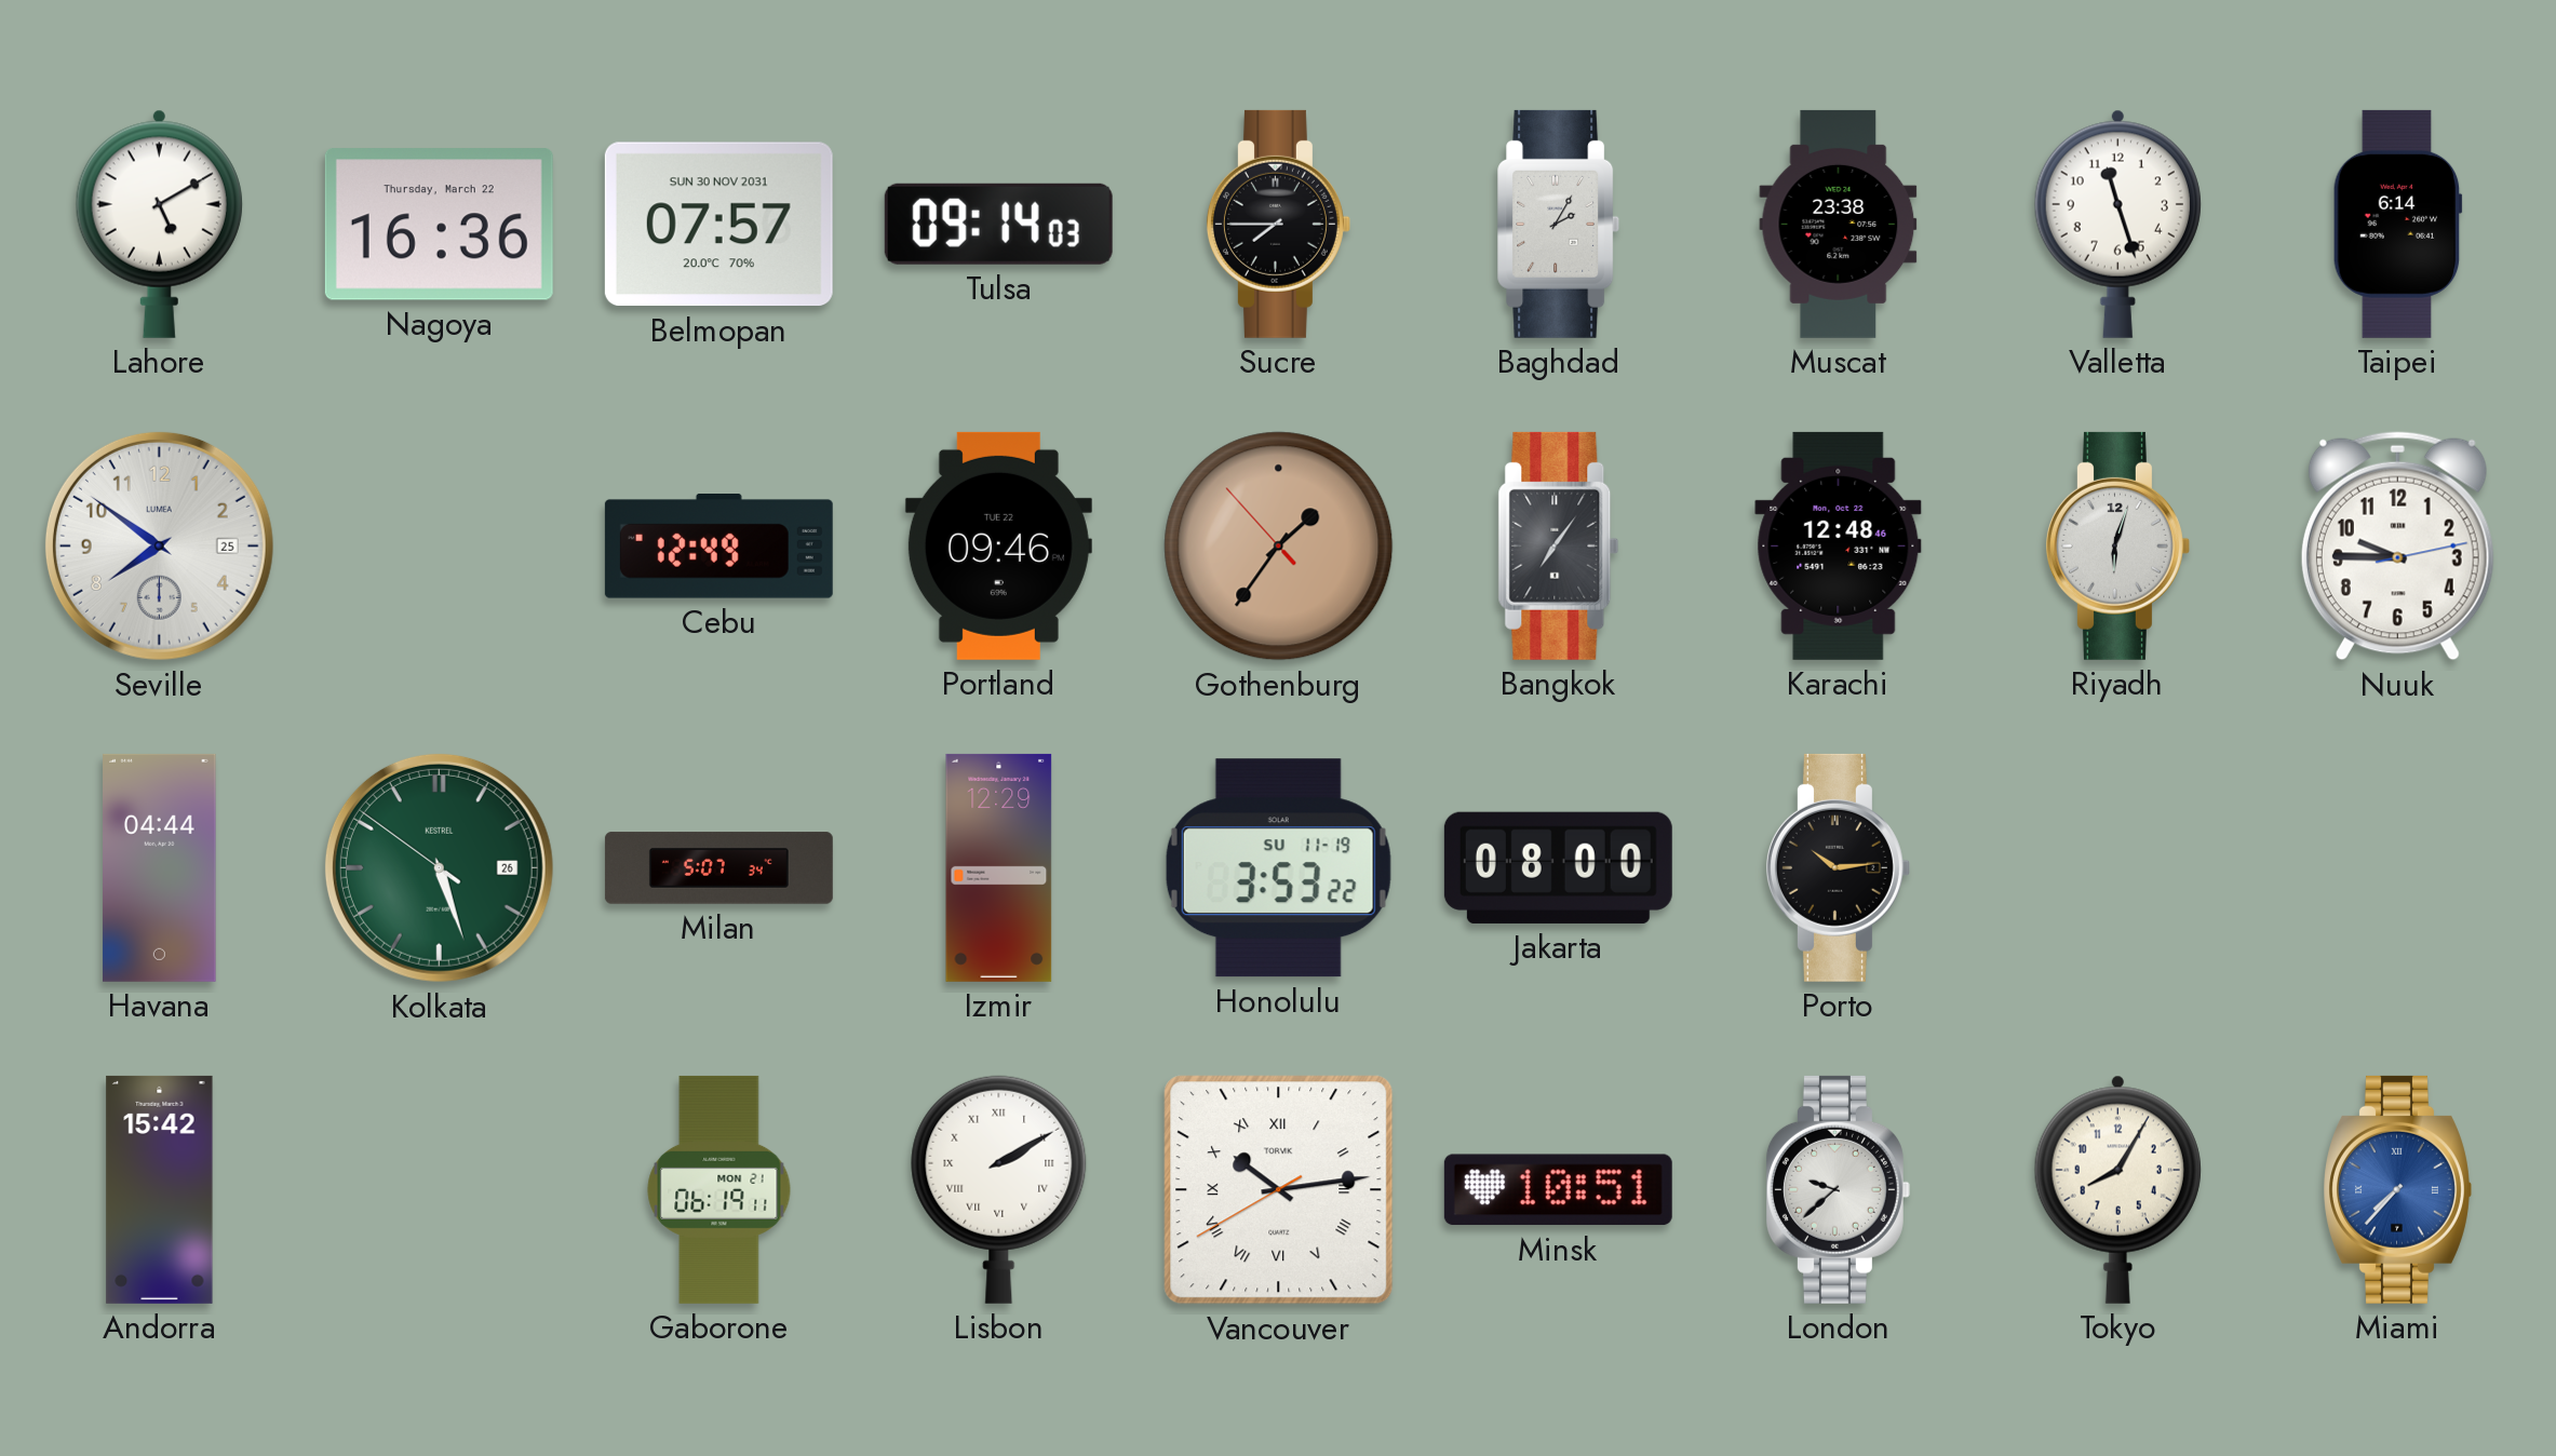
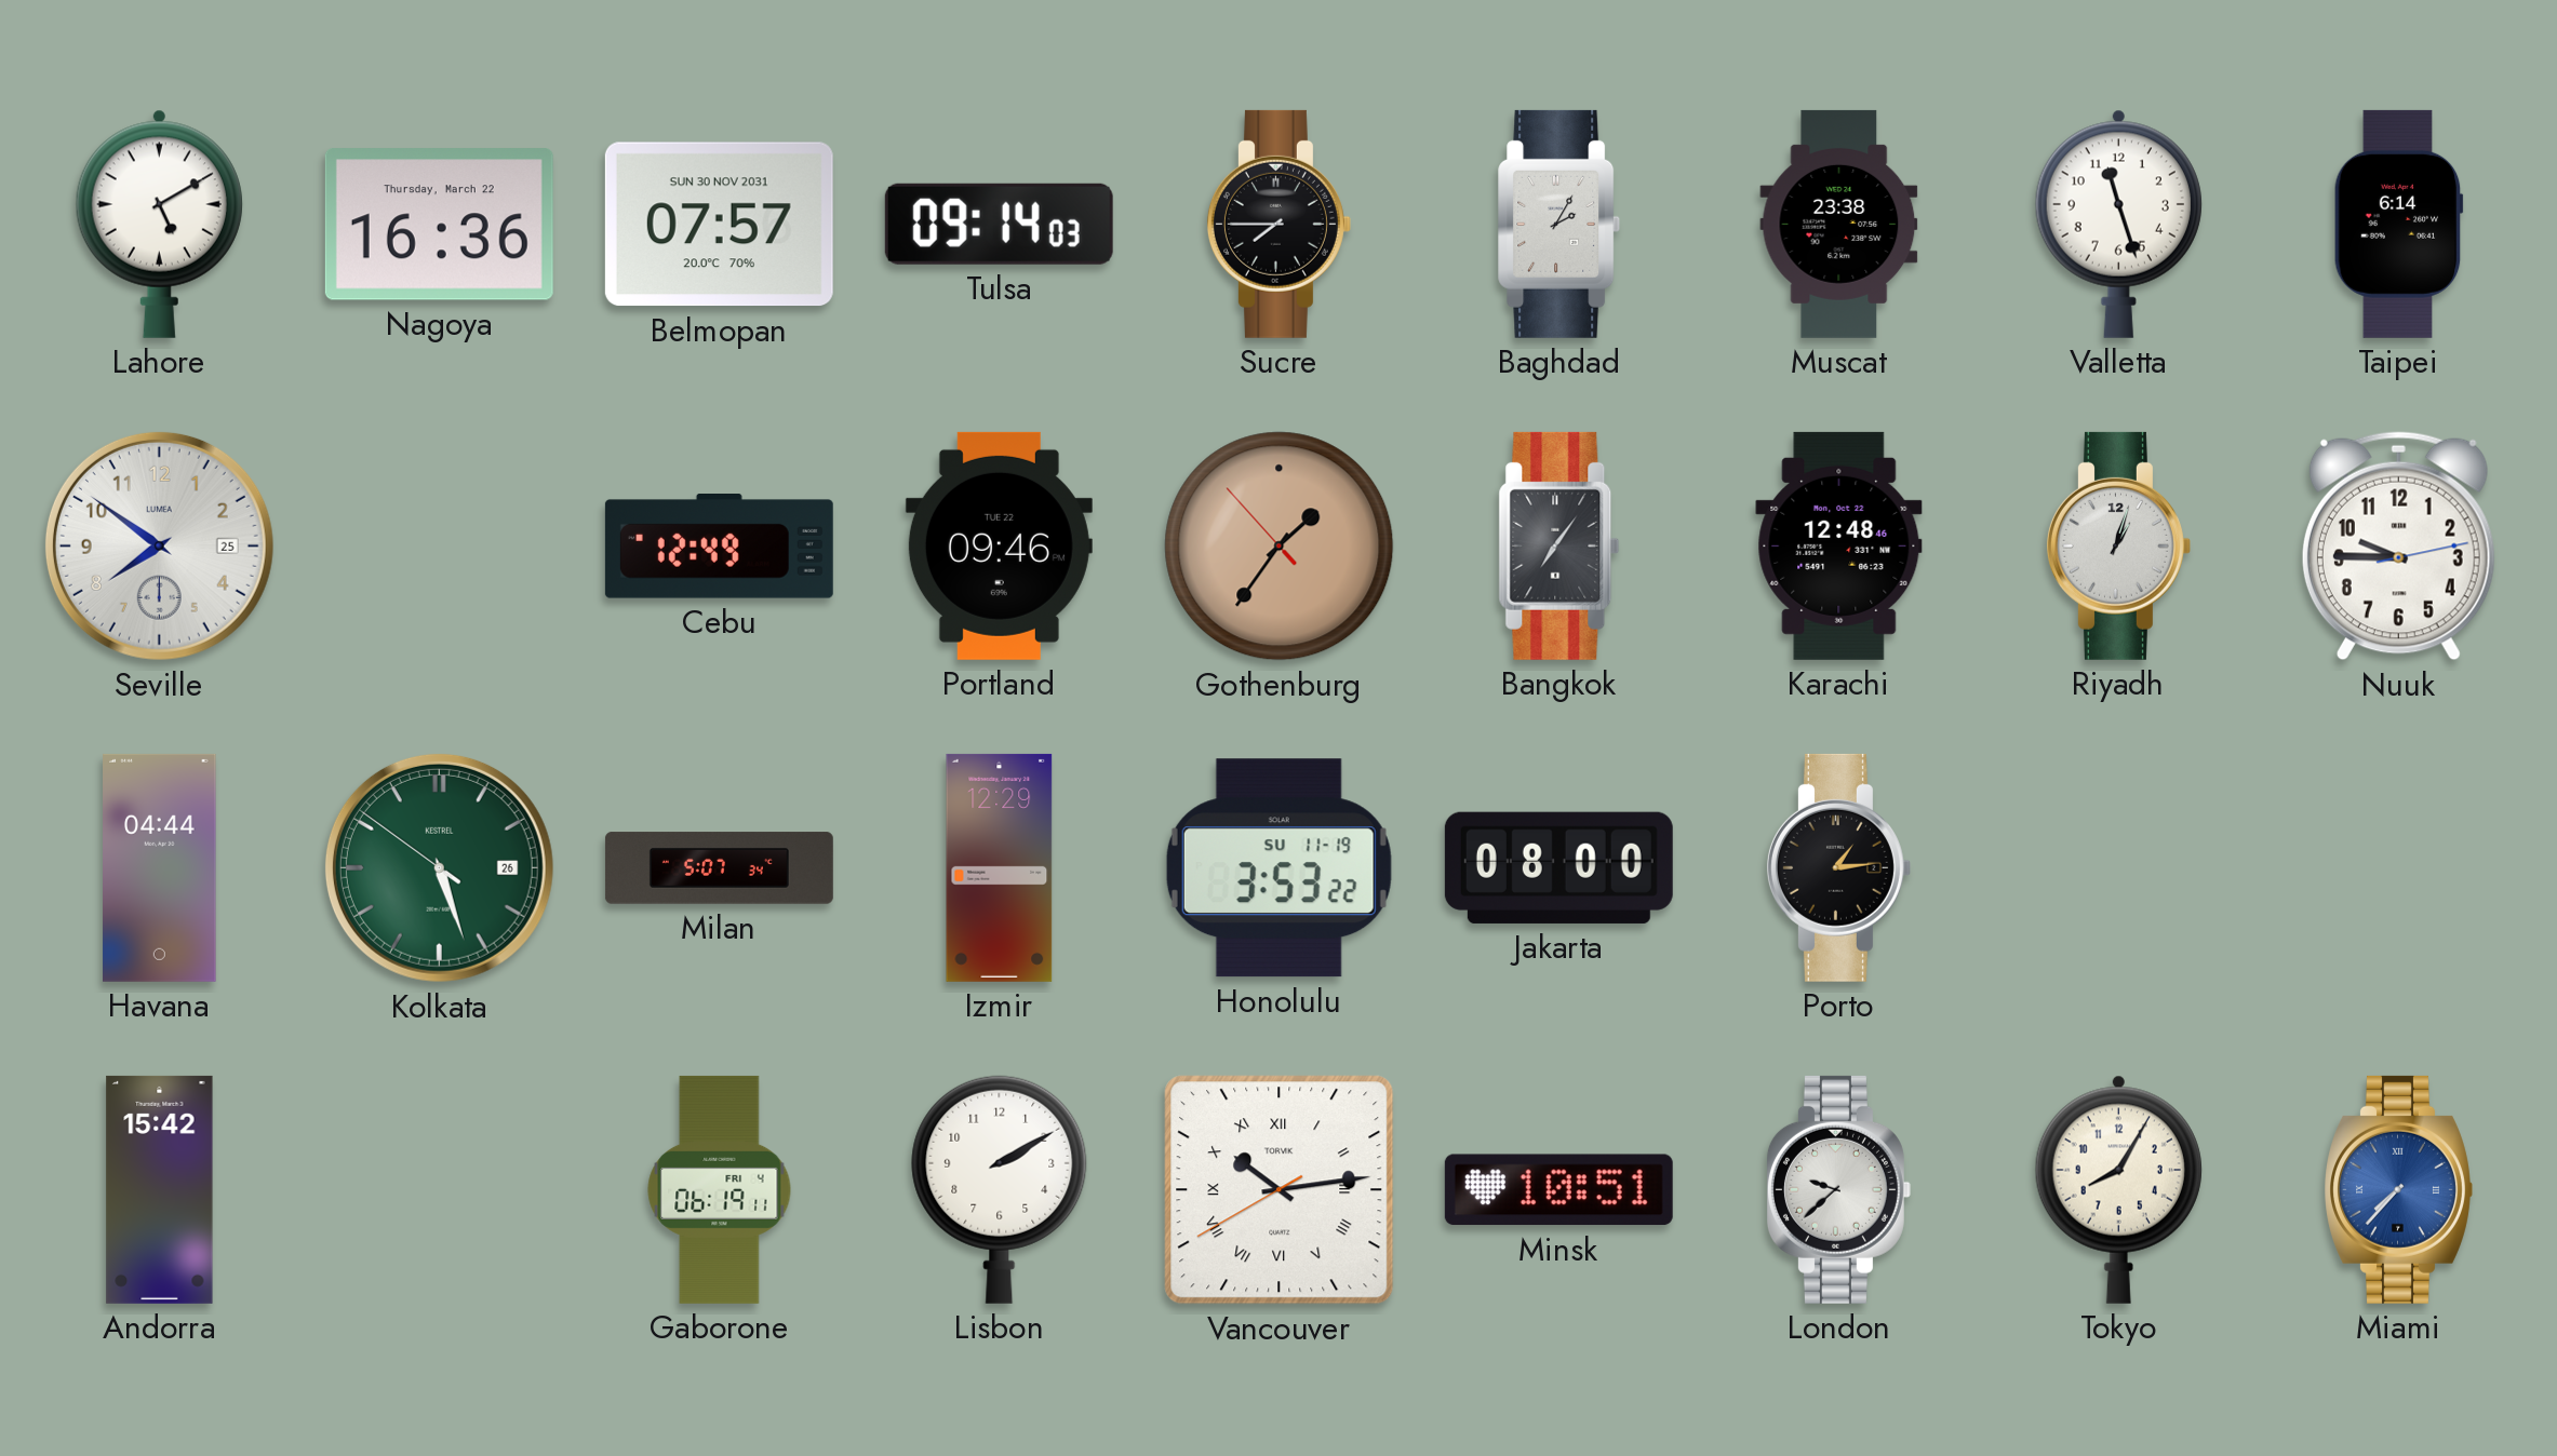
Riyadh: 6:03 -> 1:03
Porto: 10:14 -> 1:14
Gaborone date: MON 21 -> FRI 4
Lisbon numerals: Roman -> Arabic
